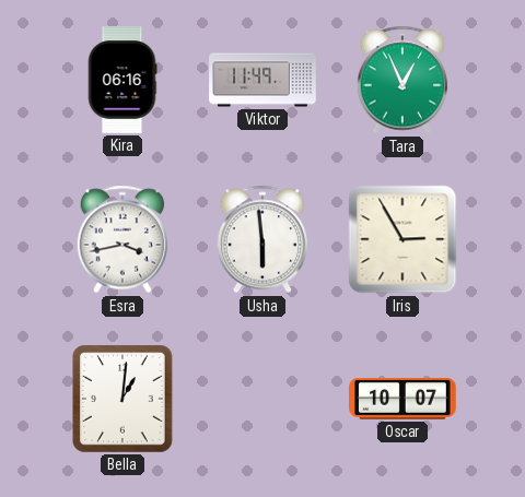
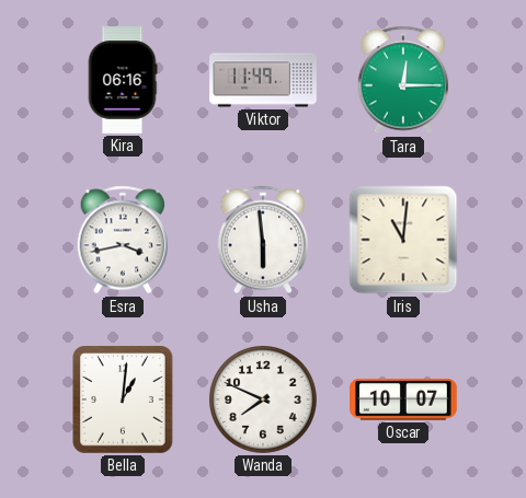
Tara: 12:56 -> 12:15
Iris: 2:55 -> 11:01
Wanda: none -> 7:49
